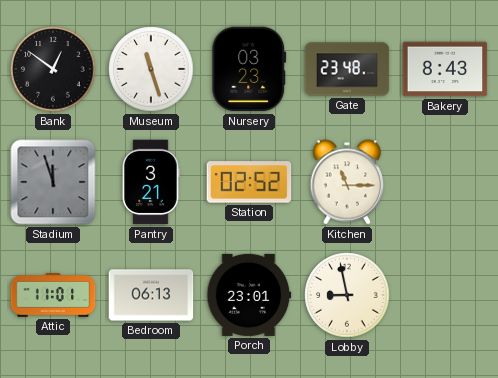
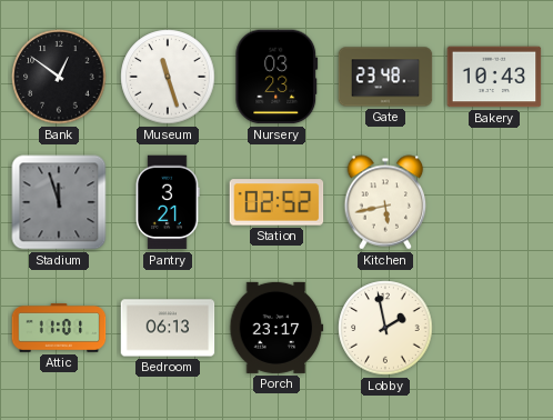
Bakery: 8:43 -> 10:43
Kitchen: 11:15 -> 5:43
Porch: 23:01 -> 23:17
Lobby: 8:58 -> 1:58
